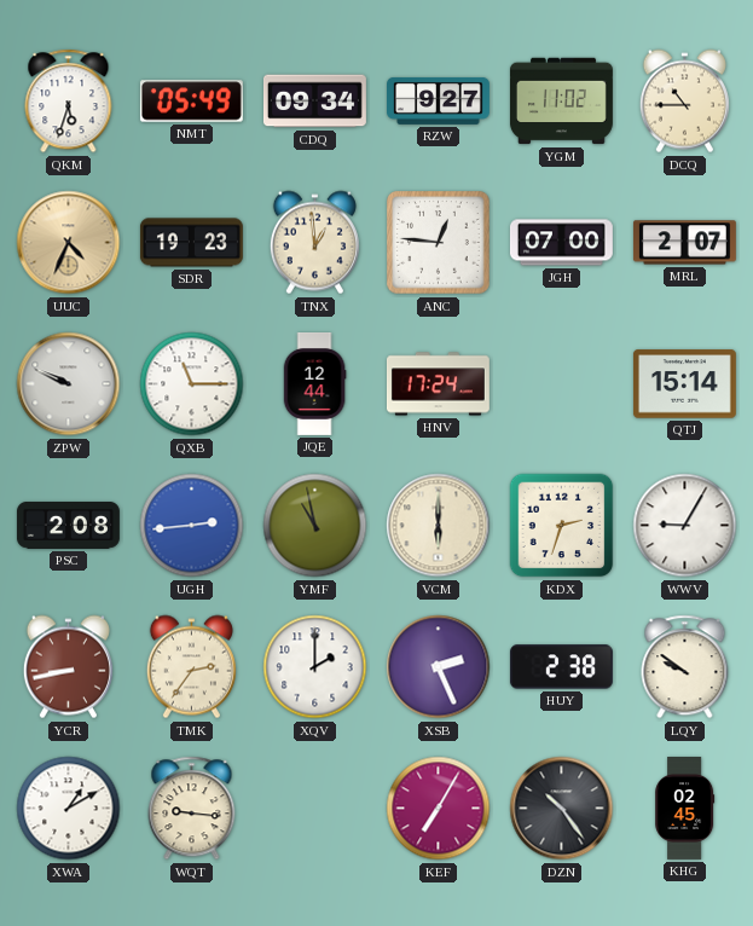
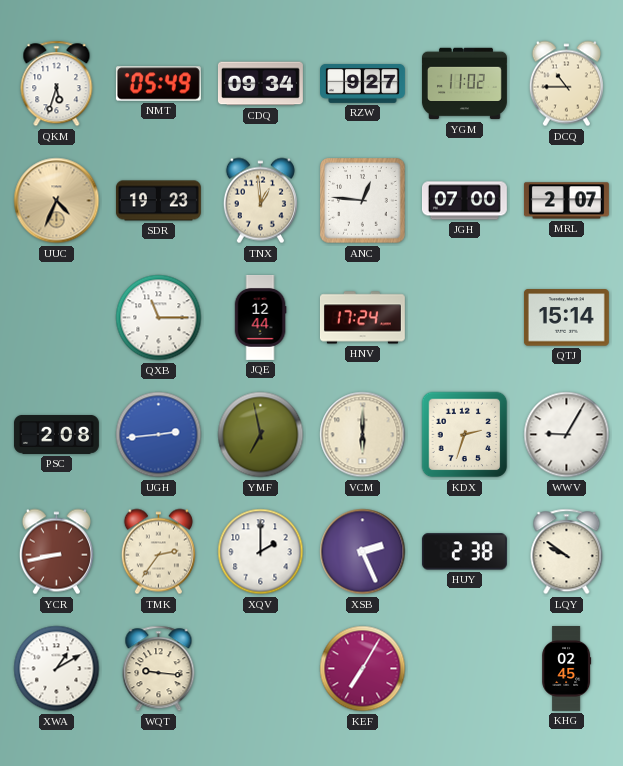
ZPW: 9:49 -> none
YMF: 10:58 -> 6:58
DZN: 10:24 -> none
